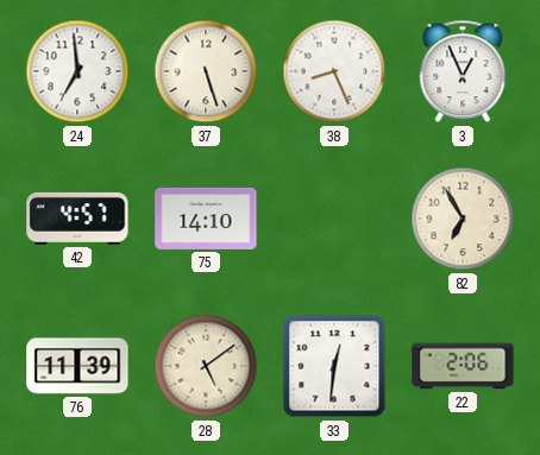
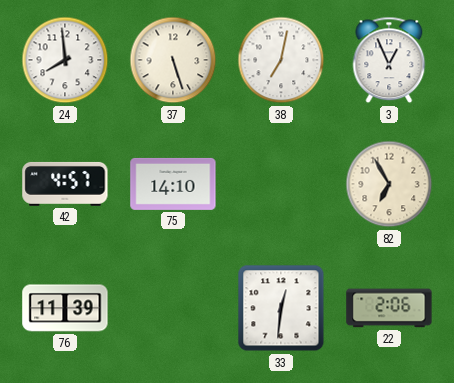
24: 6:59 -> 7:59
38: 8:26 -> 7:02
28: 5:09 -> none
